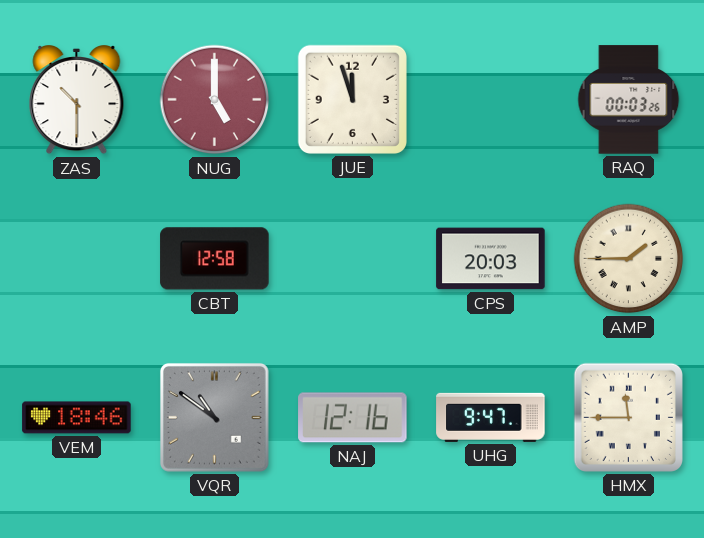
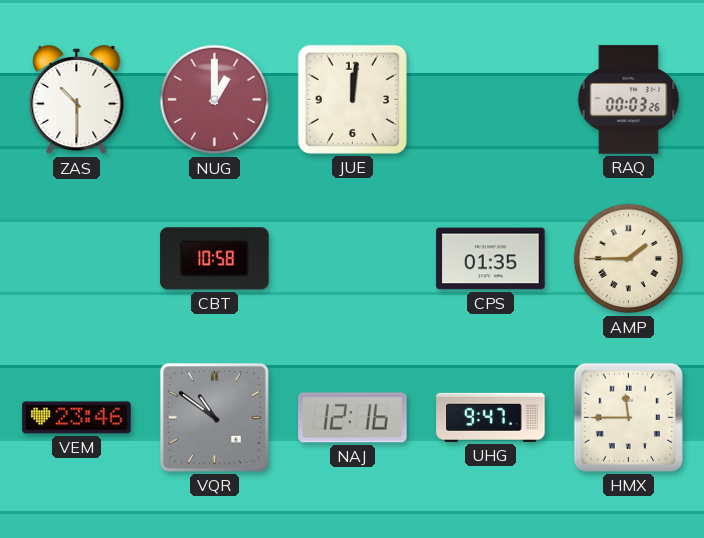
NUG: 5:00 -> 1:00
JUE: 11:57 -> 12:01
CBT: 12:58 -> 10:58
CPS: 20:03 -> 01:35
VEM: 18:46 -> 23:46
